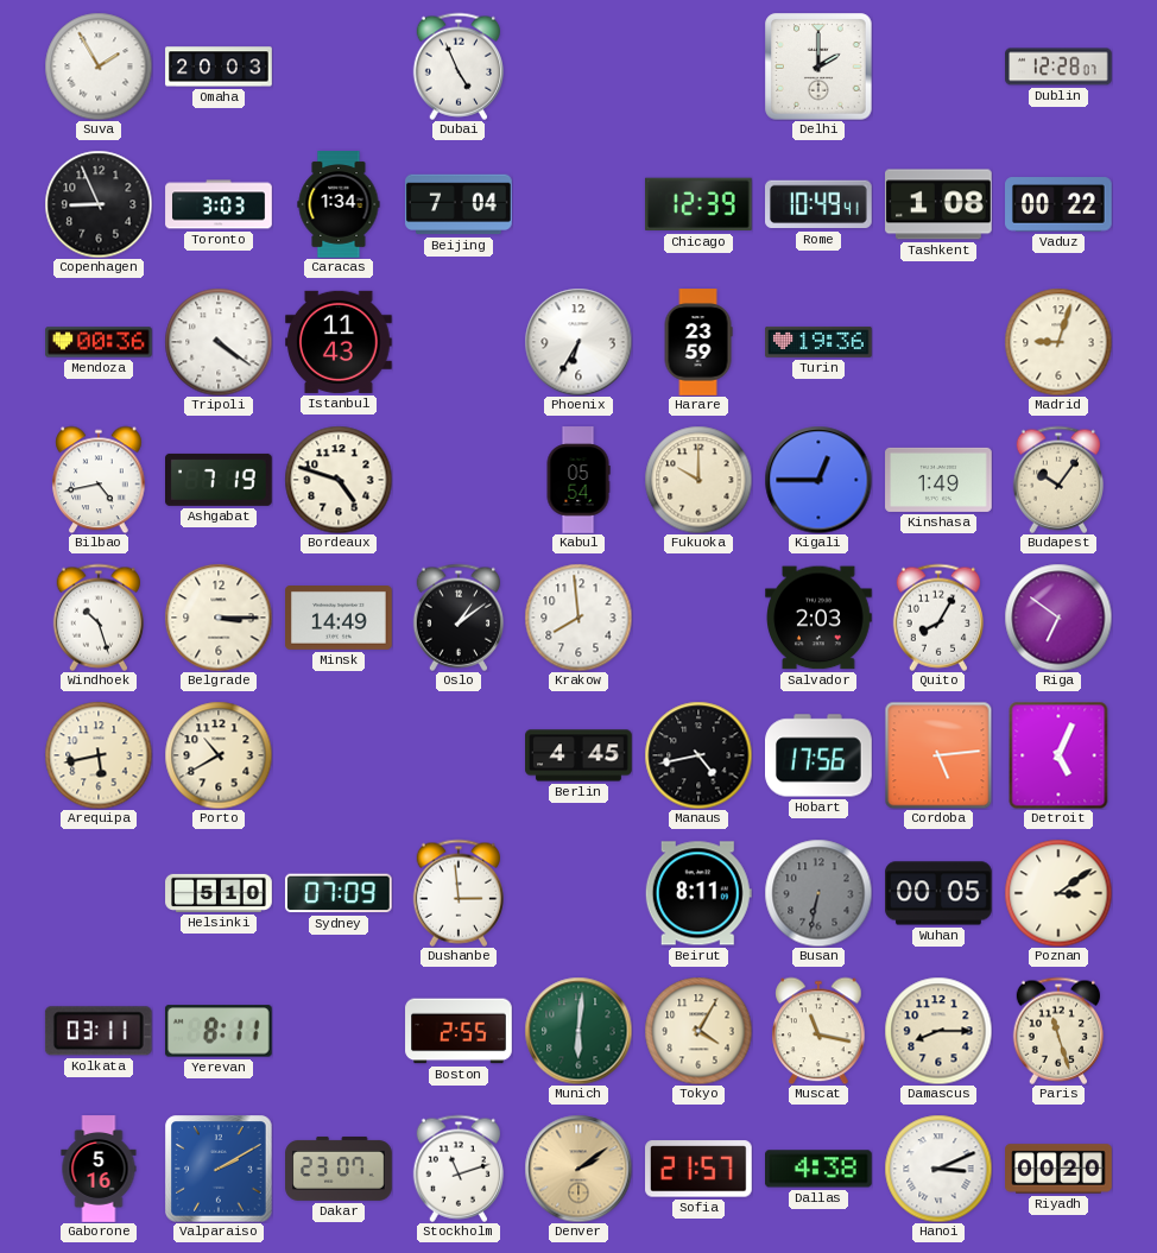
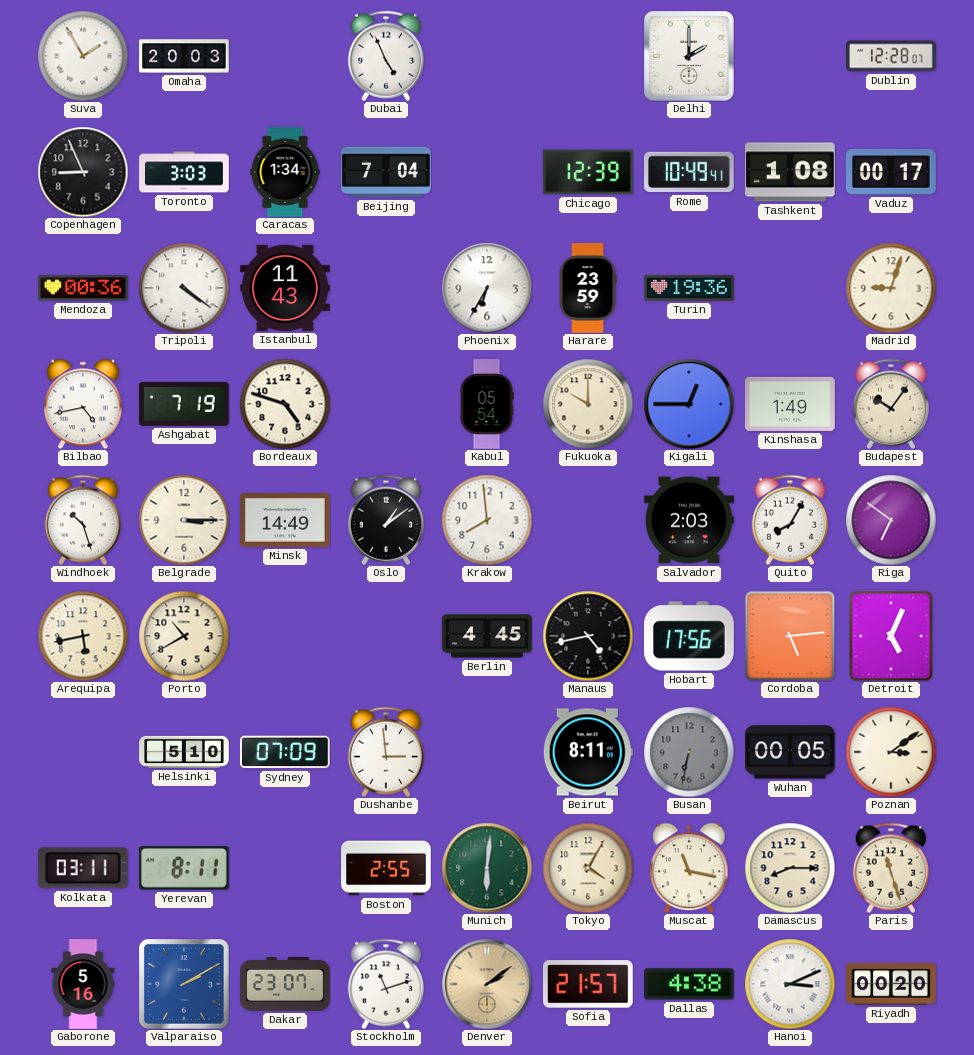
Vaduz: 00:22 -> 00:17
